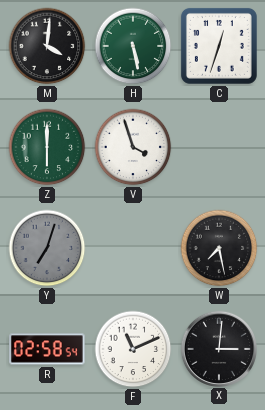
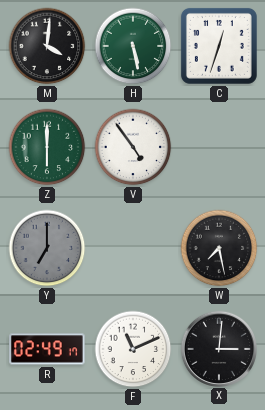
V: 3:57 -> 4:54
Y: 7:03 -> 7:00
R: 02:58 -> 02:49
